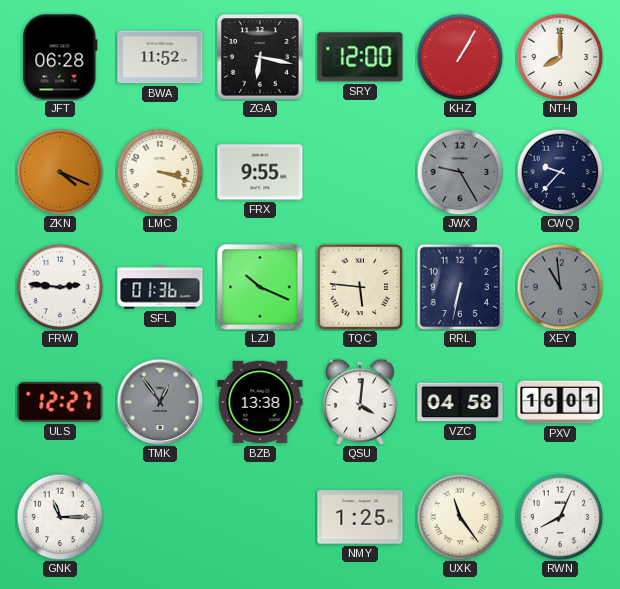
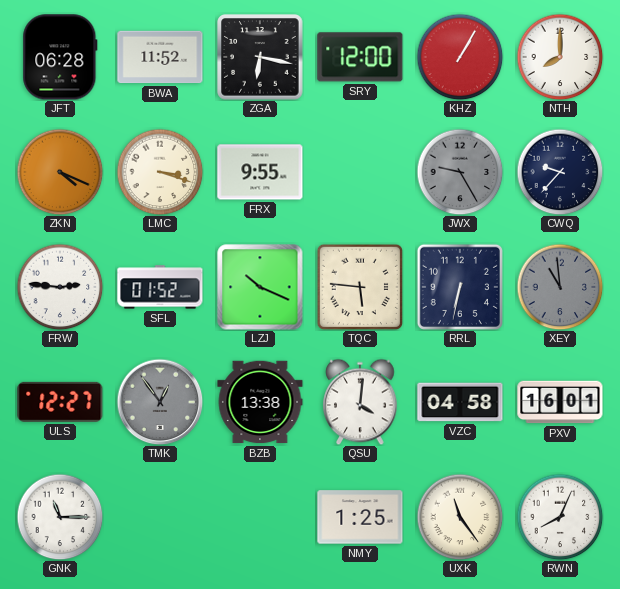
SFL: 01:36 -> 01:52
